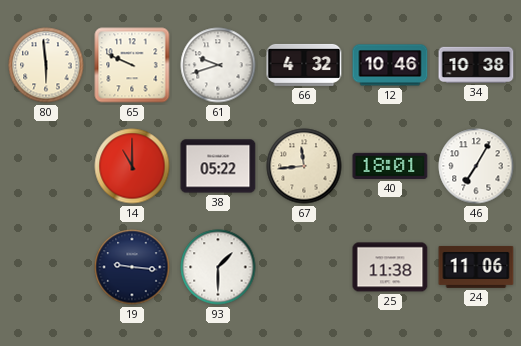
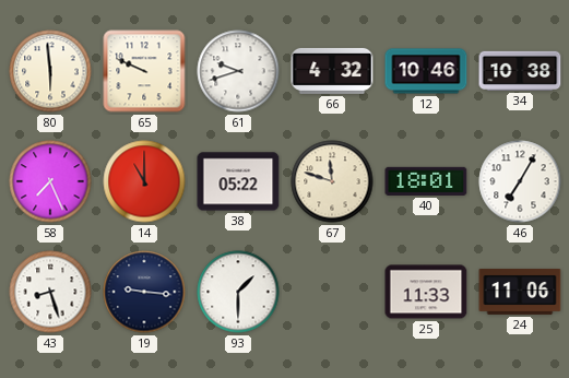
58: none -> 7:26
67: 11:44 -> 11:48
43: none -> 8:27
25: 11:38 -> 11:33
